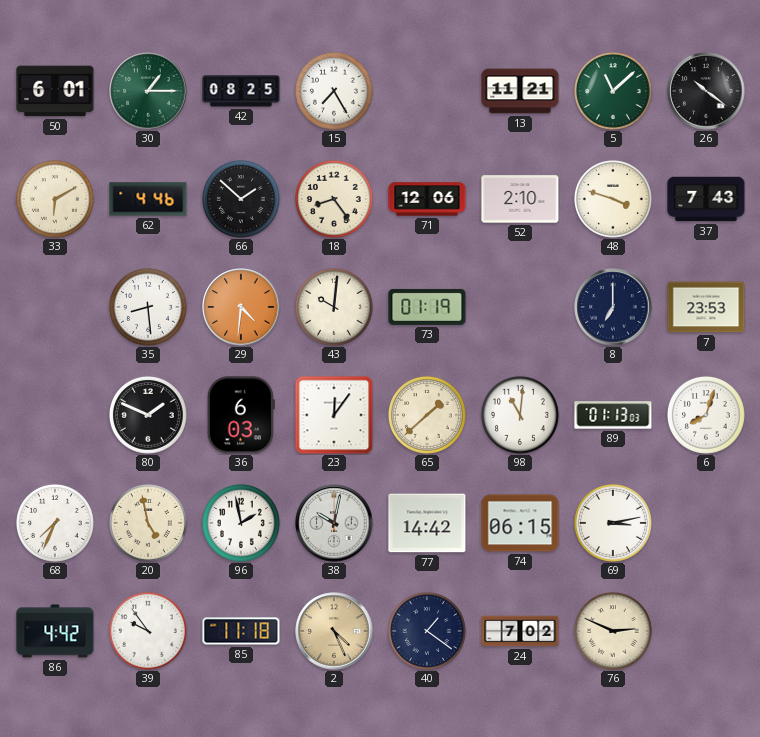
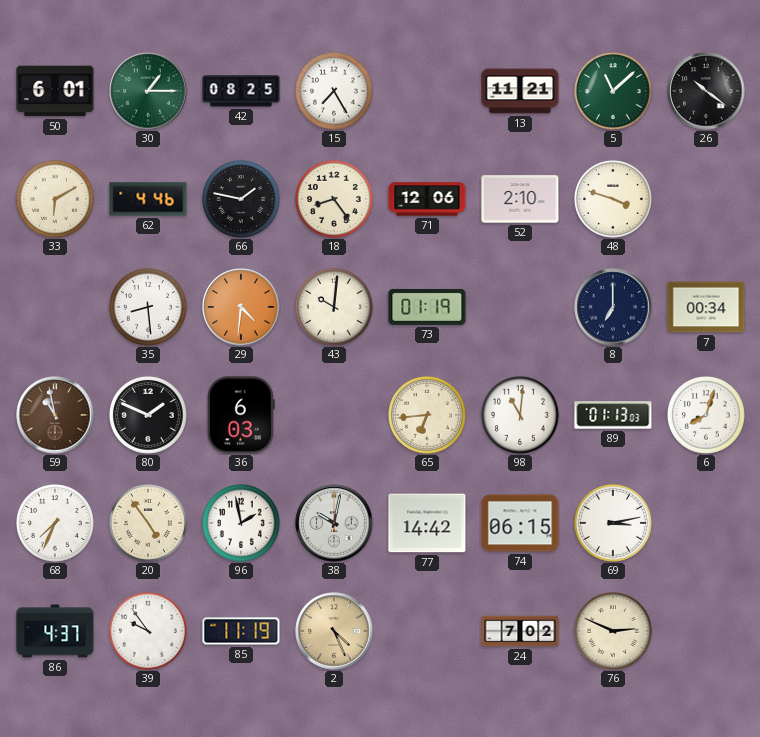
66: 1:52 -> 1:47
37: 7:43 -> none
7: 23:53 -> 00:34
59: none -> 10:58
23: 12:06 -> none
65: 1:38 -> 6:44
20: 4:58 -> 4:54
86: 4:42 -> 4:37
85: 11:18 -> 11:19
40: 1:21 -> none
